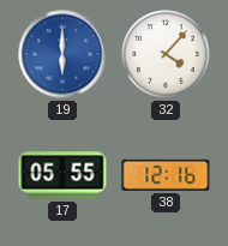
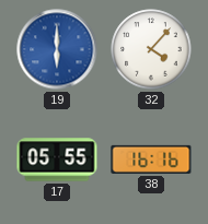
38: 12:16 -> 16:16
